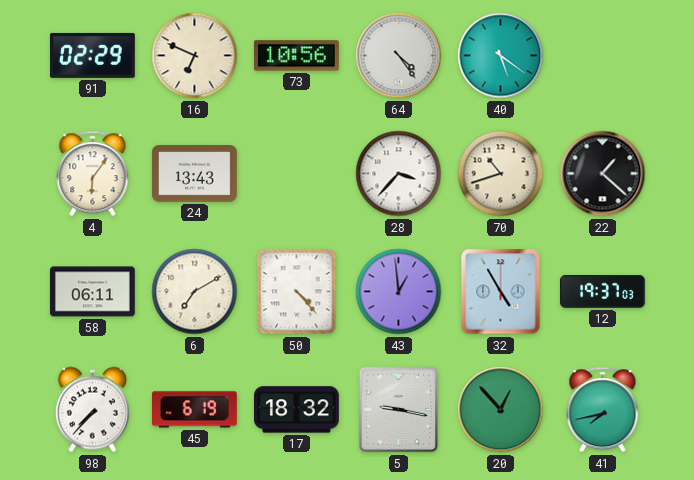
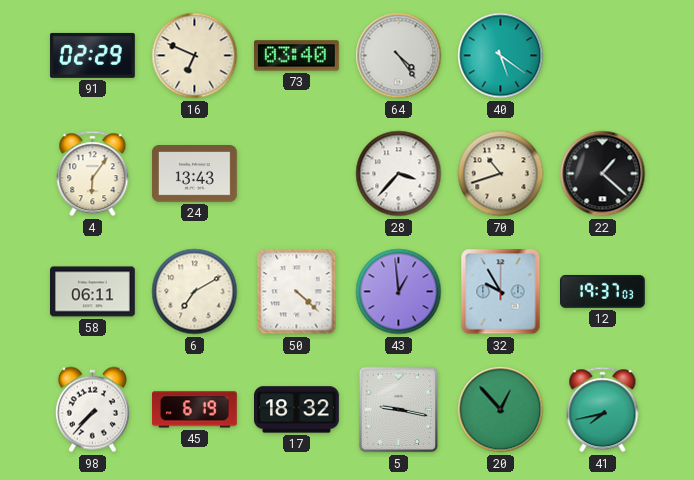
73: 10:56 -> 03:40
50: 4:23 -> 4:22
32: 4:55 -> 9:55
